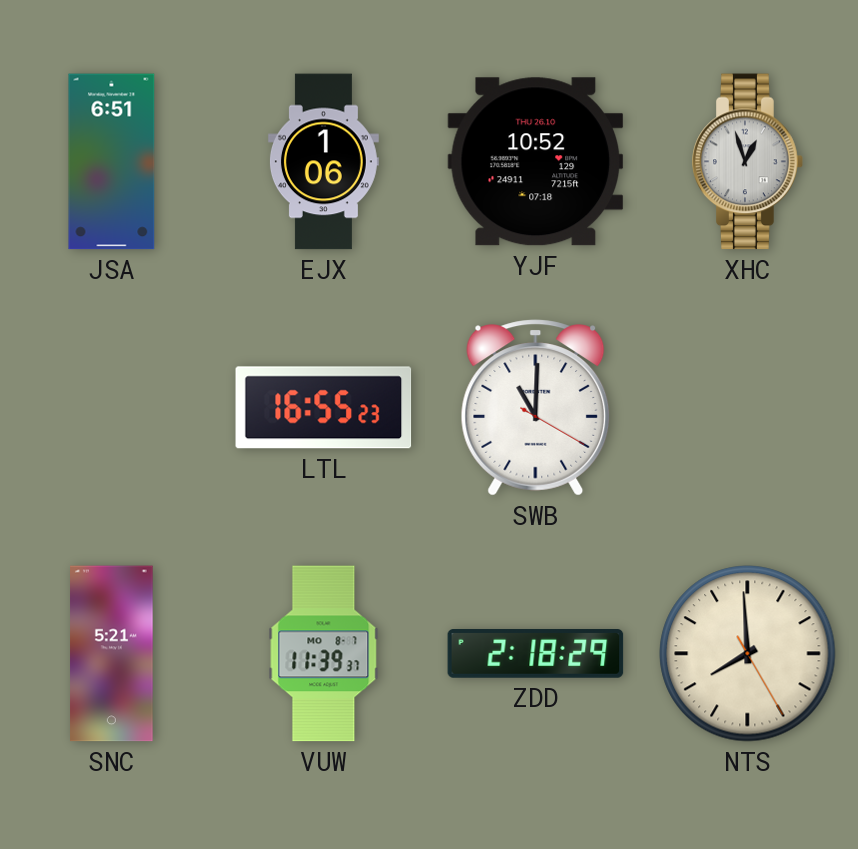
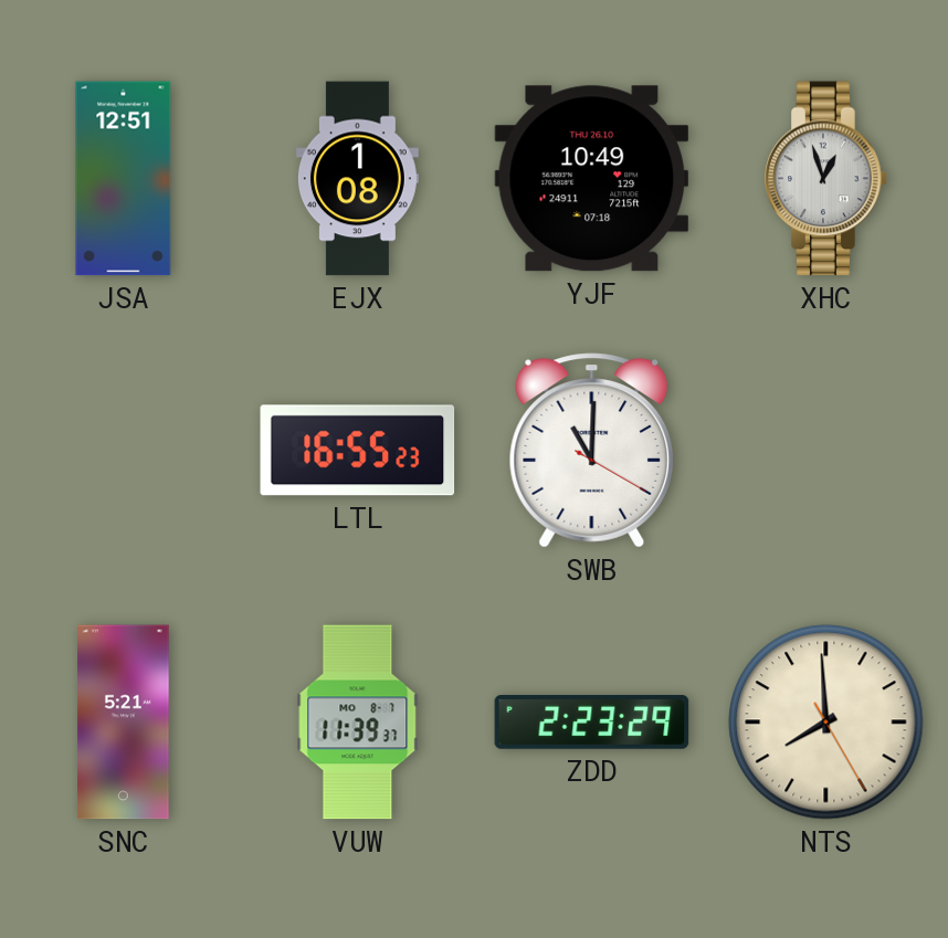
JSA: 6:51 -> 12:51
EJX: 1:06 -> 1:08
YJF: 10:52 -> 10:49
ZDD: 2:18 -> 2:23
